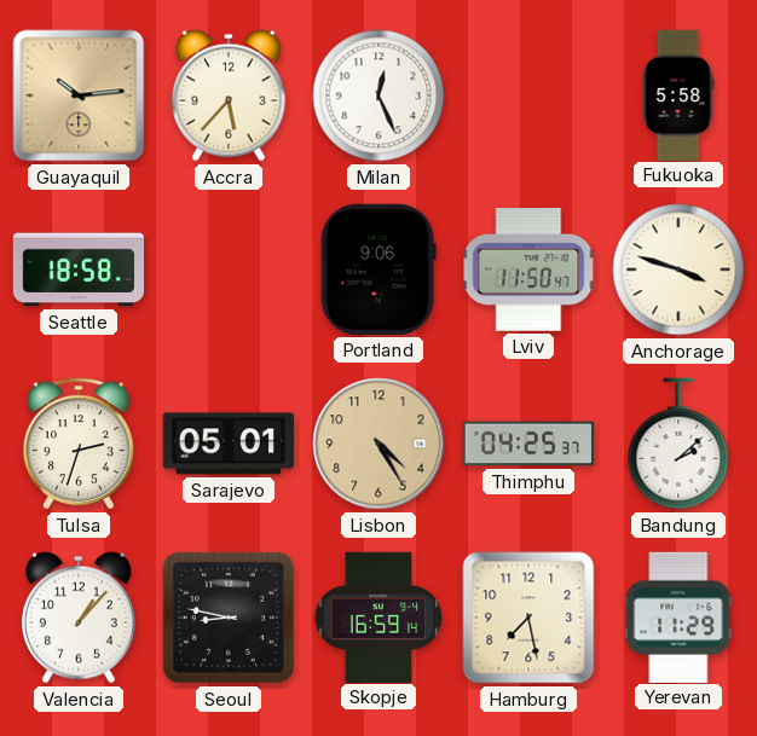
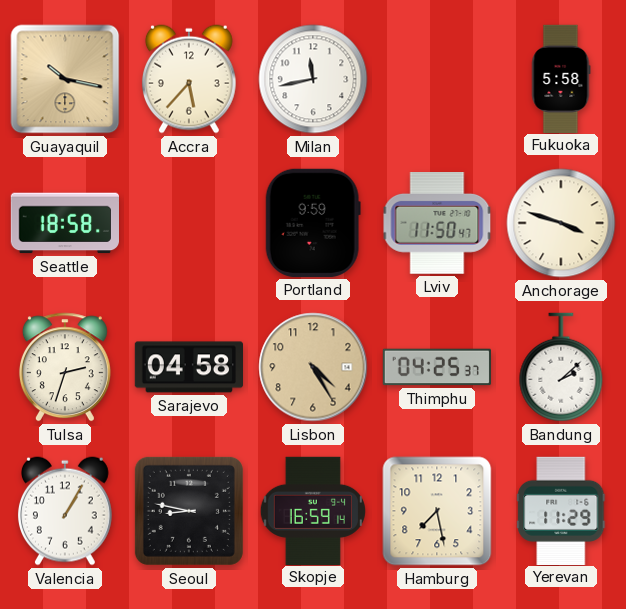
Guayaquil: 10:14 -> 10:17
Milan: 12:26 -> 11:43
Portland: 9:06 -> 9:59
Sarajevo: 05:01 -> 04:58
Valencia: 1:07 -> 1:05
